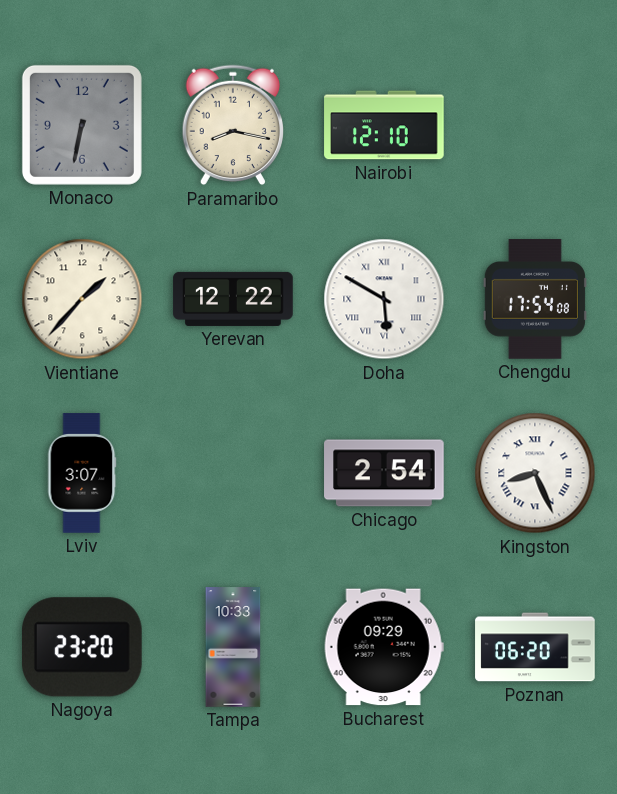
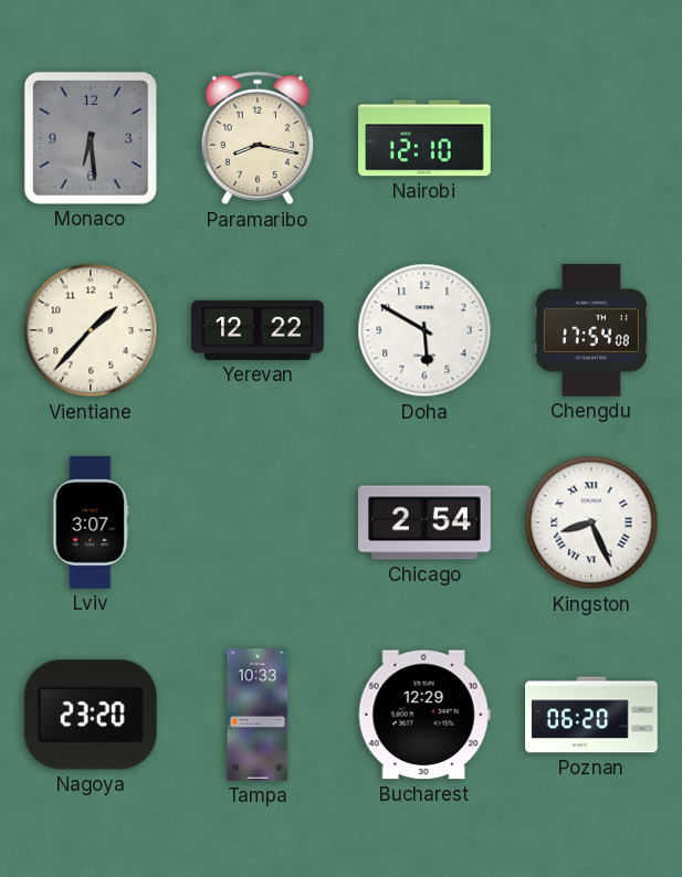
Monaco: 6:32 -> 6:29
Doha numerals: Roman -> Arabic
Bucharest: 09:29 -> 12:29
